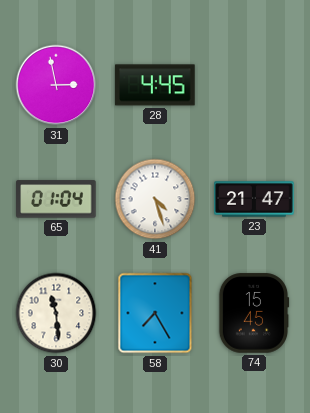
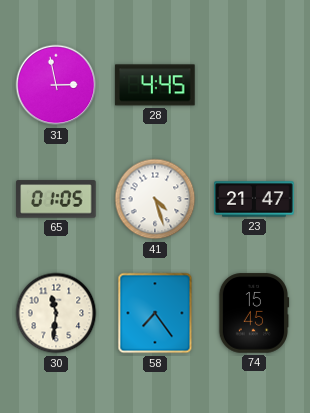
65: 01:04 -> 01:05
30: 11:29 -> 11:31
58: 7:25 -> 7:24
